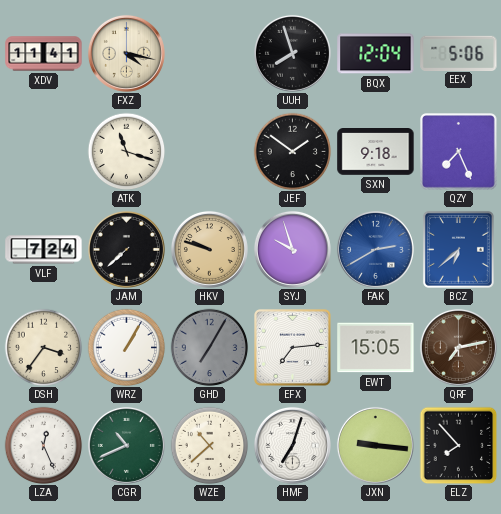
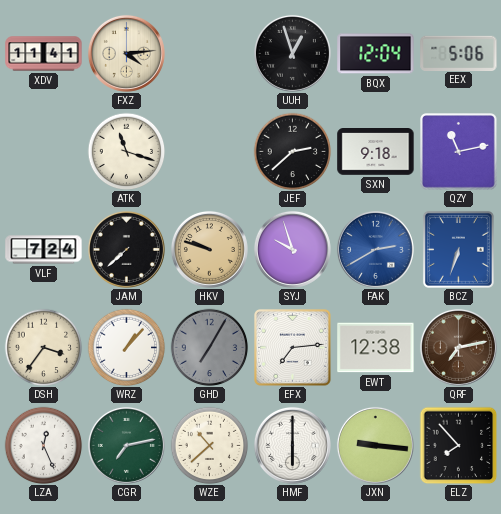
FXZ: 4:17 -> 4:14
UUH: 7:57 -> 12:57
JEF: 1:51 -> 2:38
QZY: 7:26 -> 11:13
BCZ: 6:38 -> 6:33
WRZ: 1:05 -> 1:07
EWT: 15:05 -> 12:38
CGR: 10:41 -> 7:13
HMF: 7:03 -> 6:00
